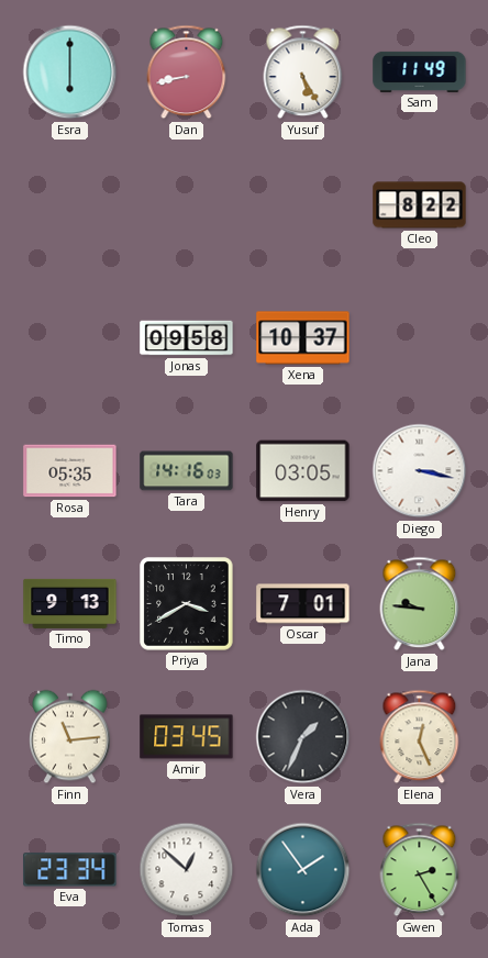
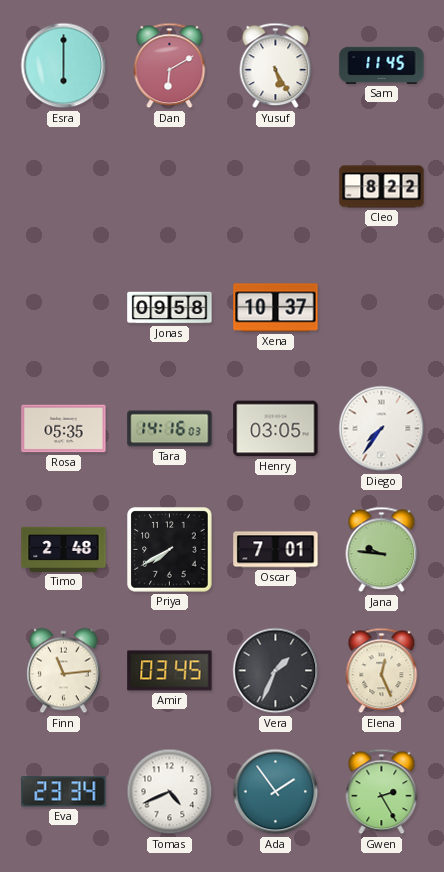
Dan: 8:43 -> 6:10
Sam: 11:49 -> 11:45
Diego: 3:17 -> 7:36
Timo: 9:13 -> 2:48
Priya: 3:40 -> 7:40
Tomas: 12:52 -> 4:41
